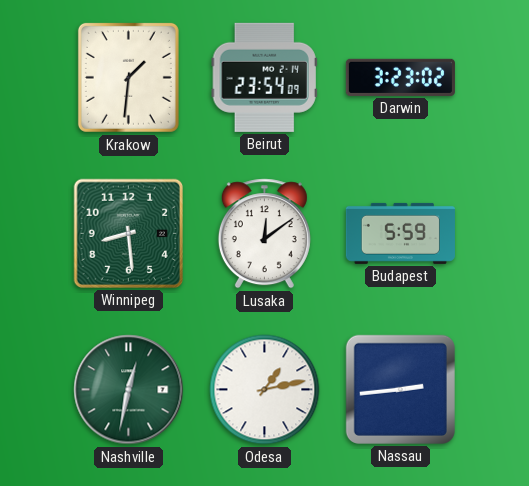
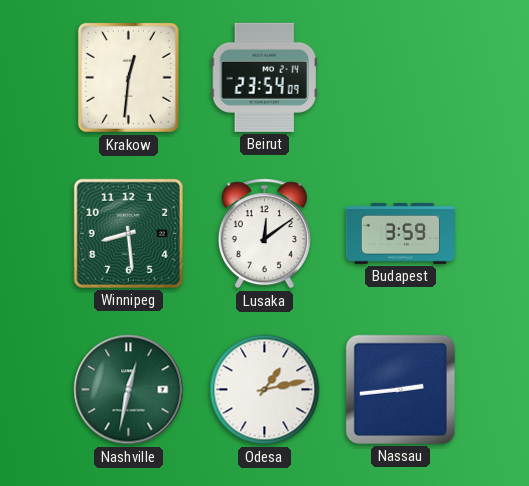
Krakow: 1:31 -> 12:31
Darwin: 3:23 -> none
Budapest: 5:59 -> 3:59
